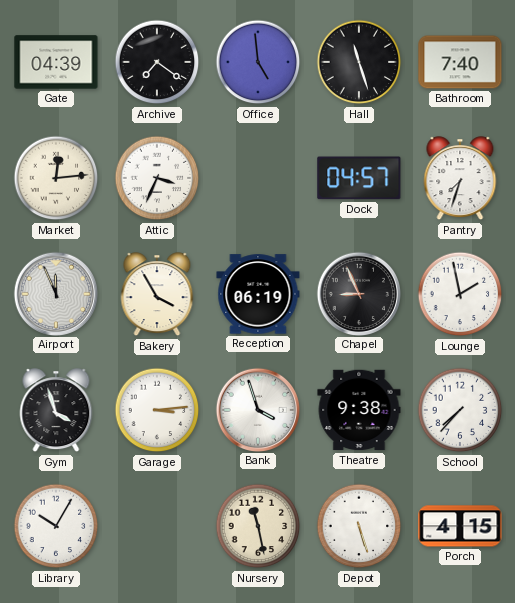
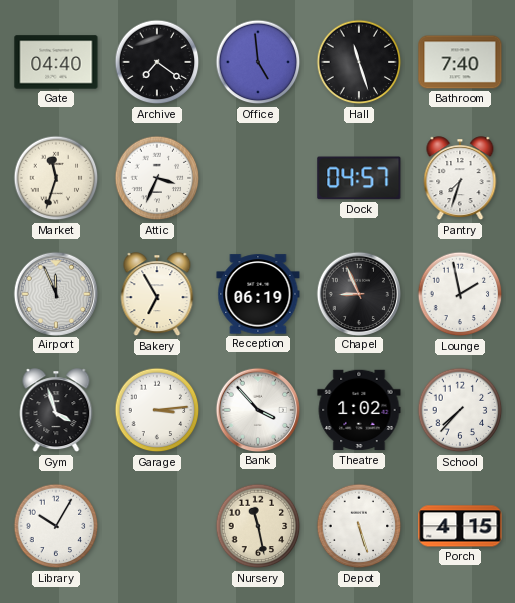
Gate: 04:39 -> 04:40
Market: 12:14 -> 11:33
Bakery: 3:55 -> 6:55
Bank: 3:57 -> 3:53
Theatre: 9:38 -> 1:02
